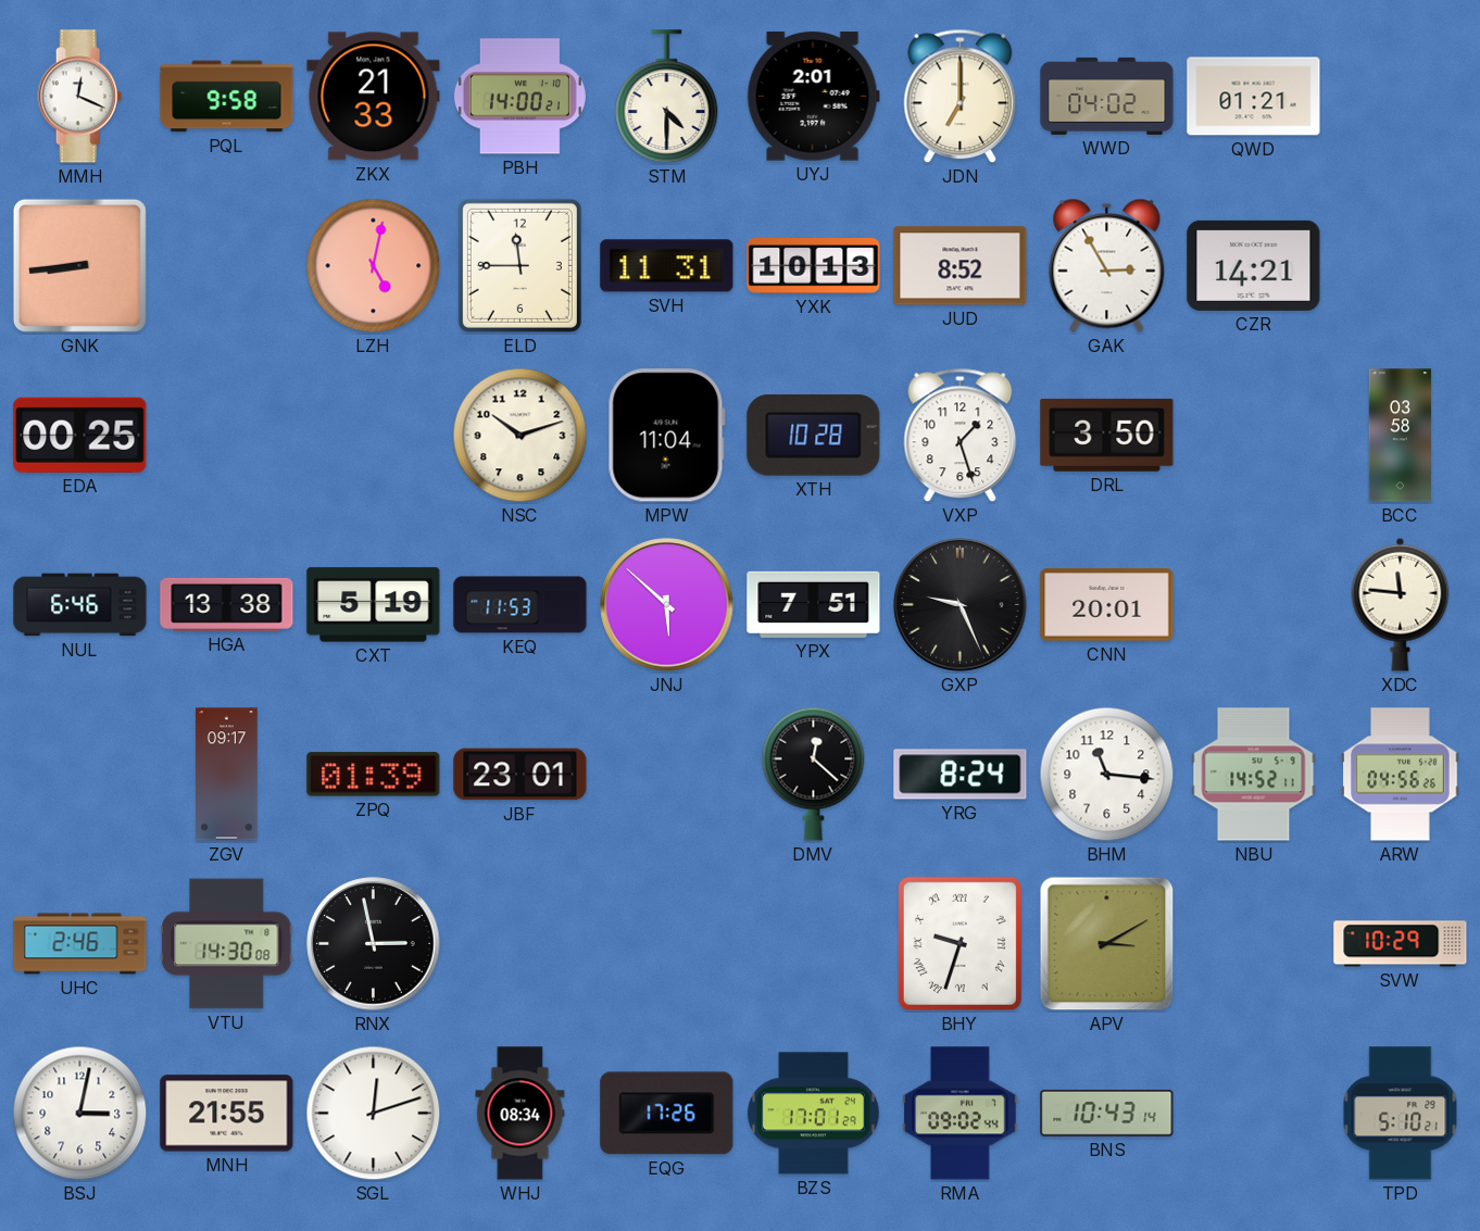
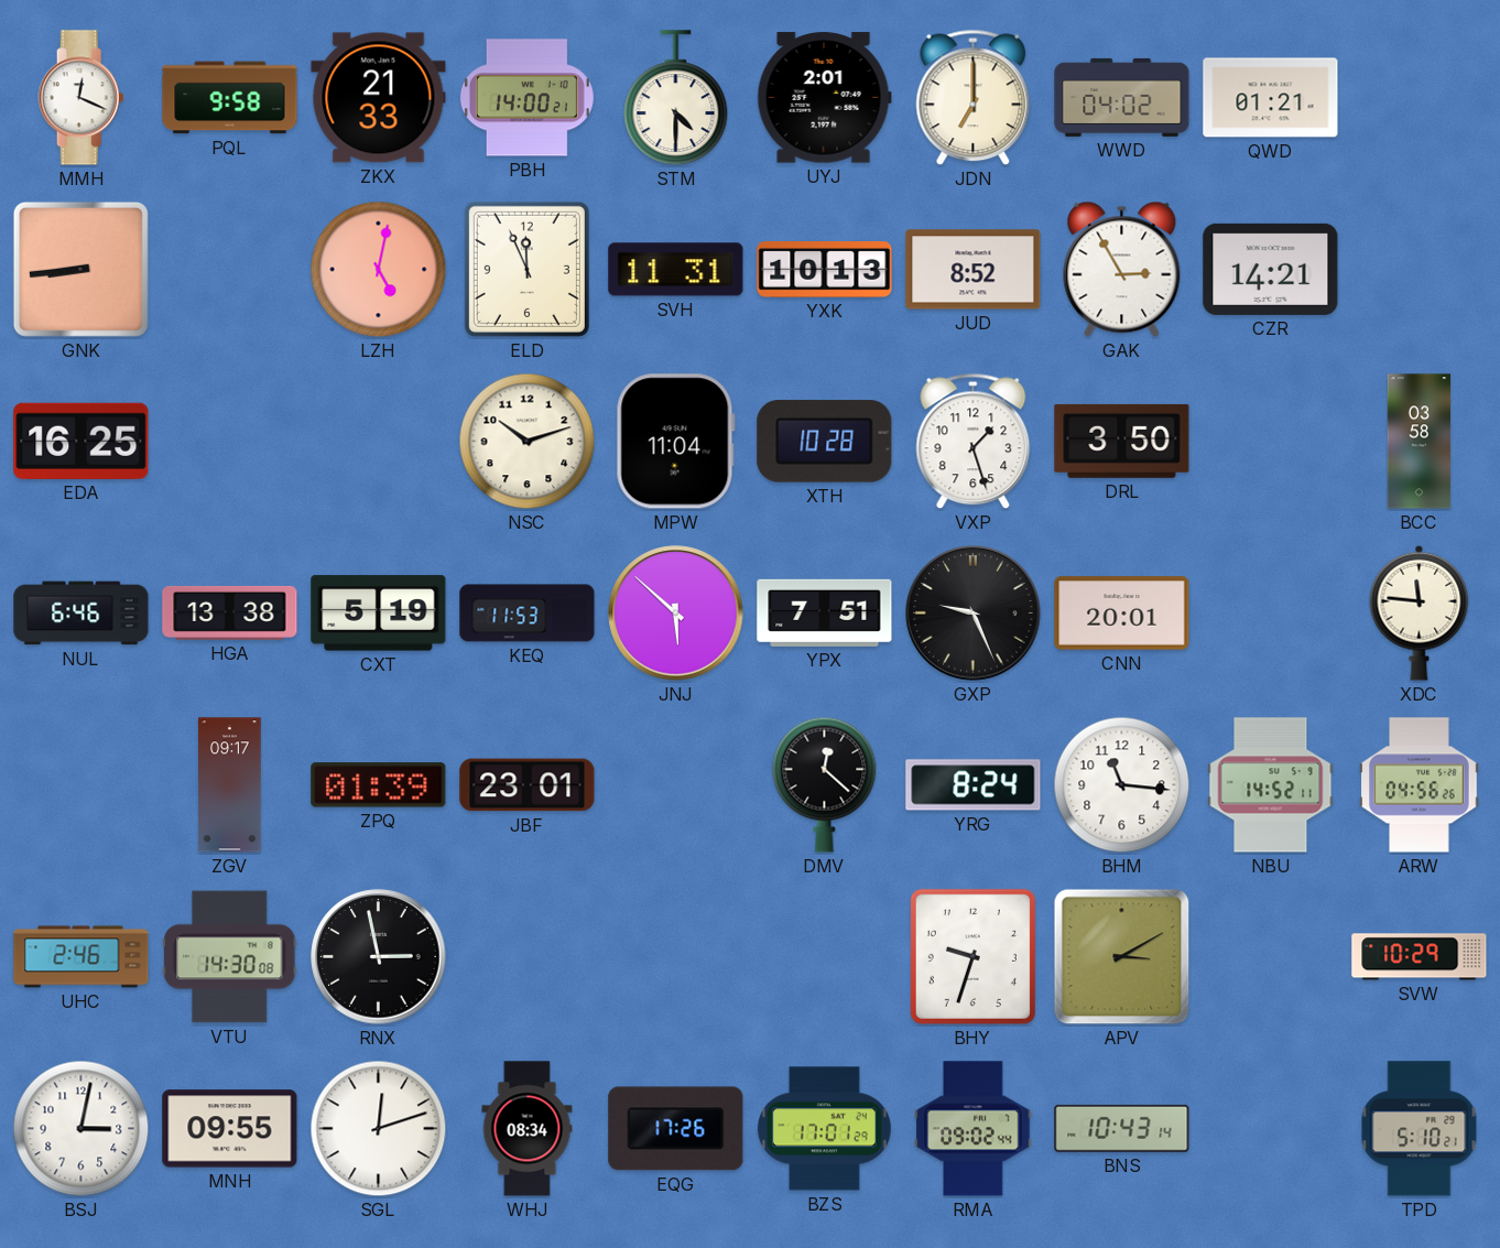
ELD: 11:45 -> 11:56
EDA: 00:25 -> 16:25
BHY numerals: Roman -> Arabic
MNH: 21:55 -> 09:55
